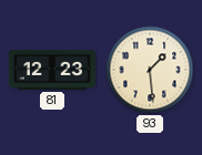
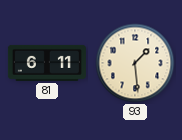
81: 12:23 -> 6:11
